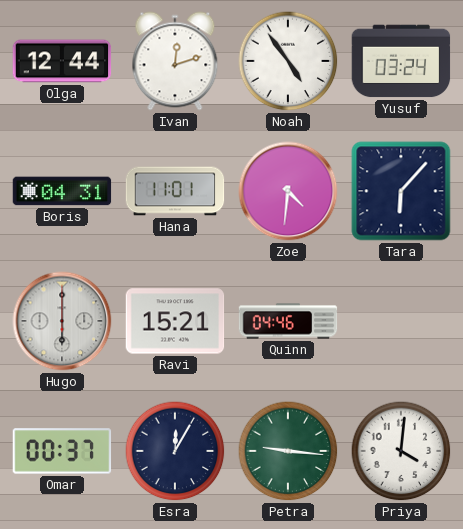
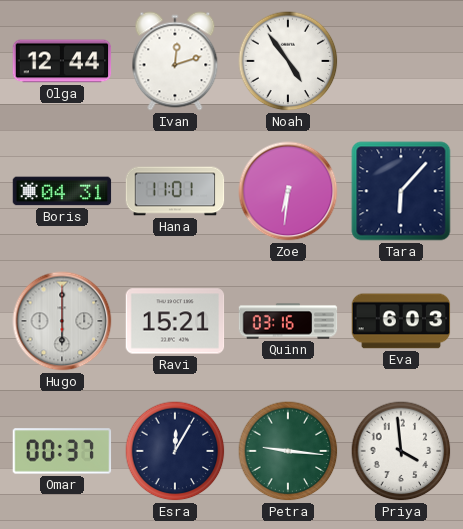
Yusuf: 03:24 -> none
Zoe: 4:31 -> 6:31
Quinn: 04:46 -> 03:16
Eva: none -> 6:03
Priya: 4:01 -> 3:59
